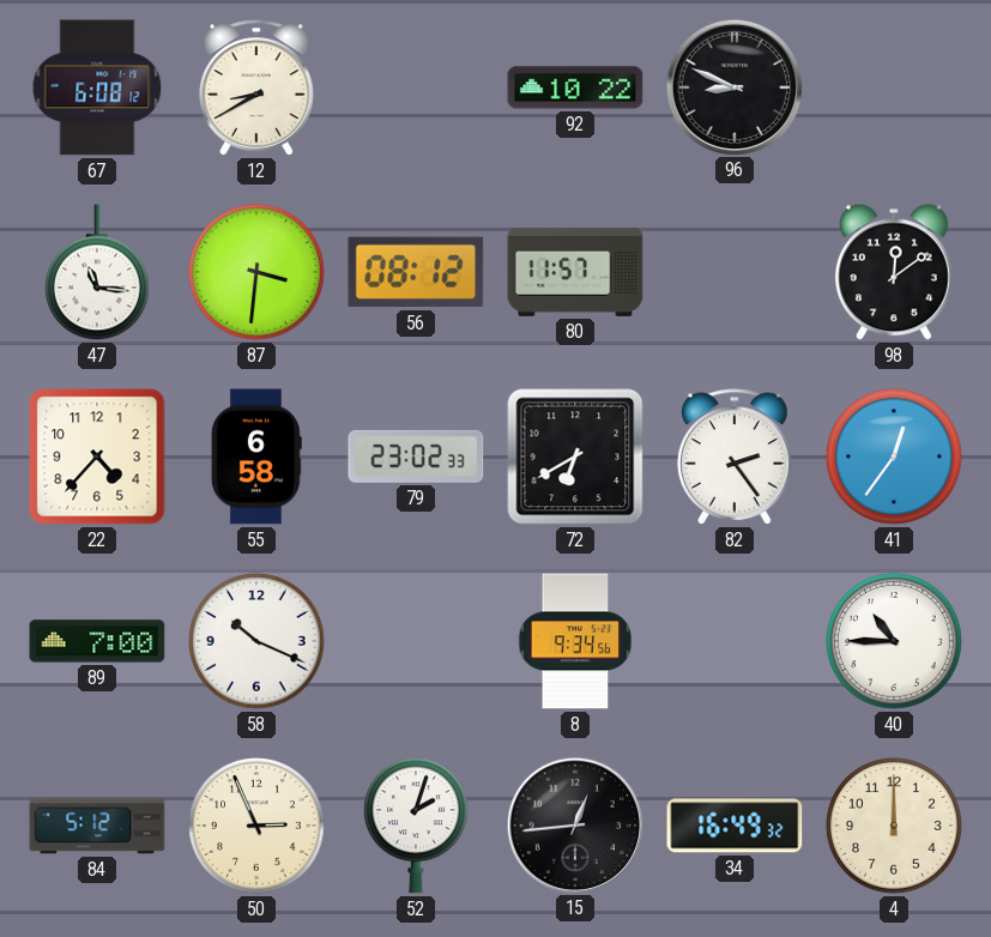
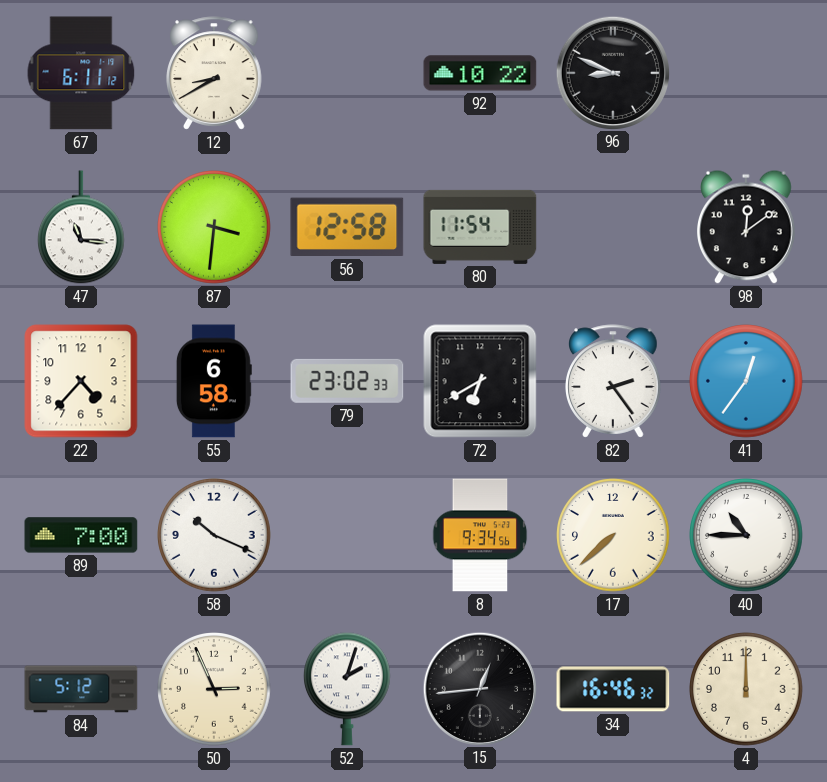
67: 6:08 -> 6:11
56: 08:12 -> 12:58
80: 11:57 -> 11:54
17: none -> 7:38
34: 16:49 -> 16:46
